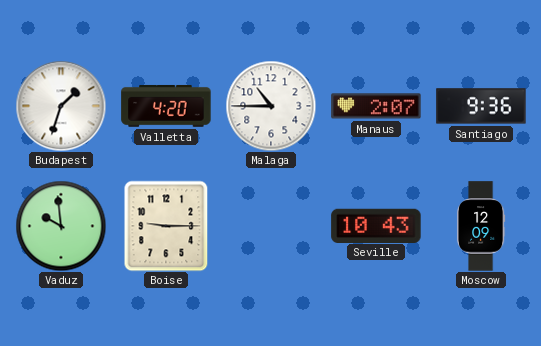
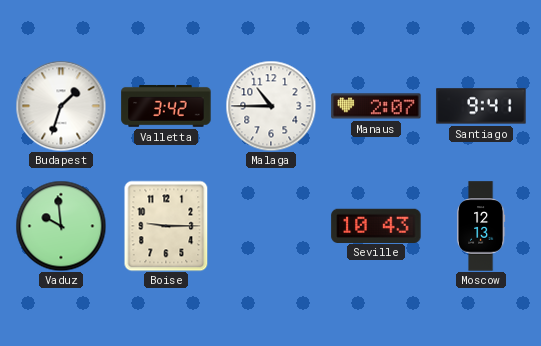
Valletta: 4:20 -> 3:42
Santiago: 9:36 -> 9:41
Moscow: 12:09 -> 12:13
